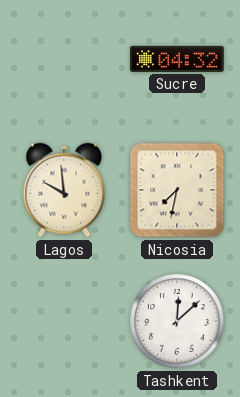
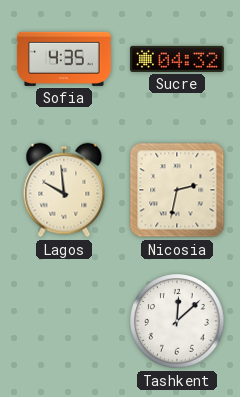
Sofia: none -> 4:35
Nicosia: 7:32 -> 2:32
